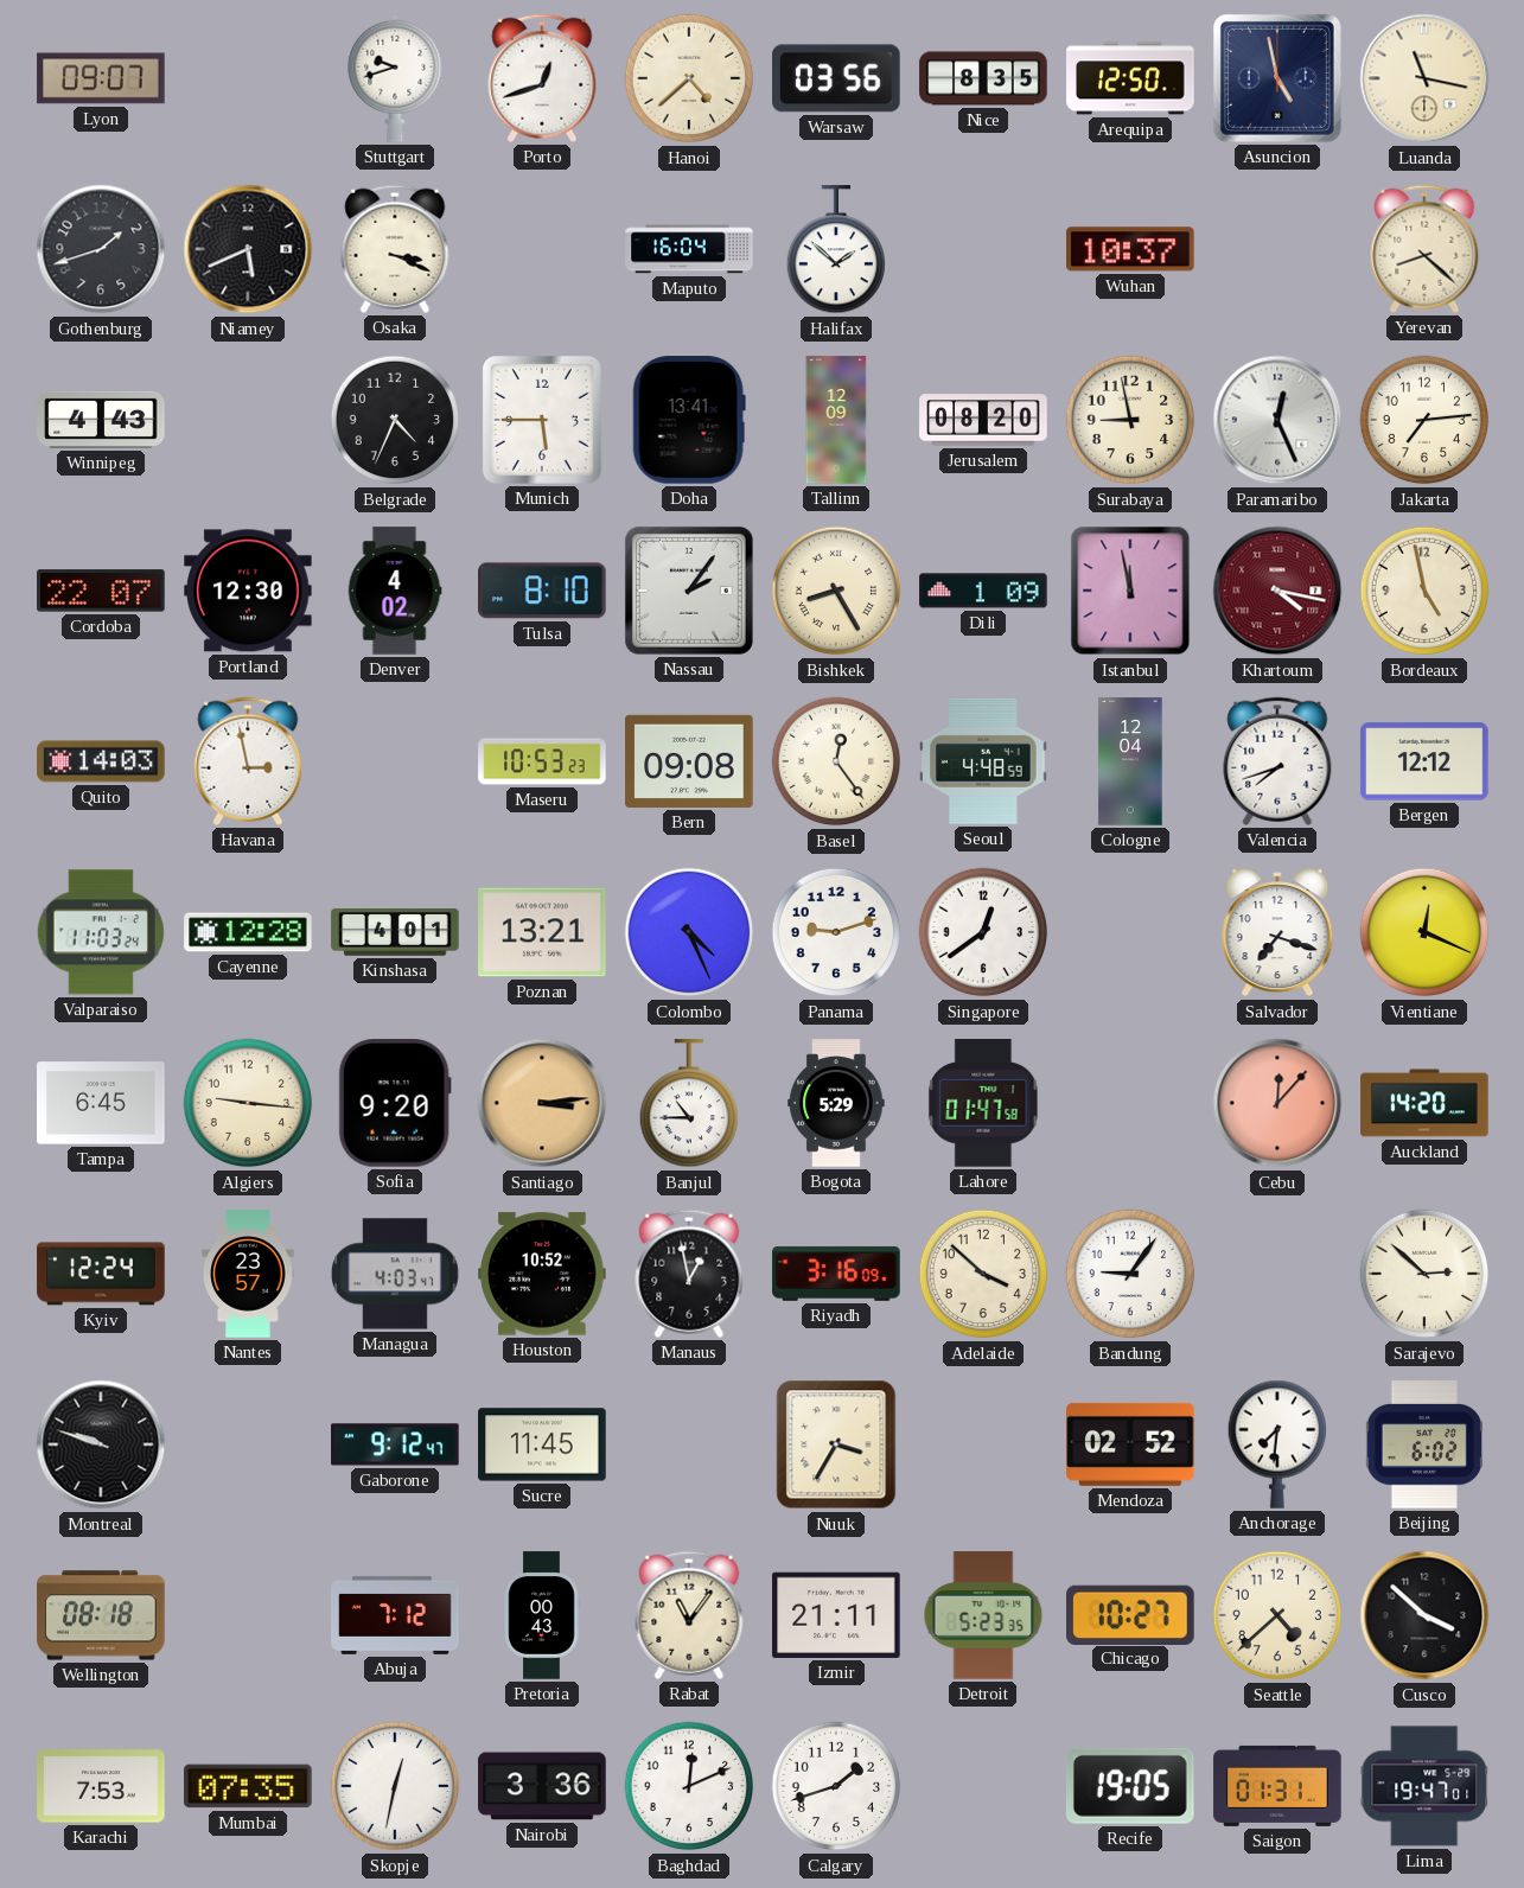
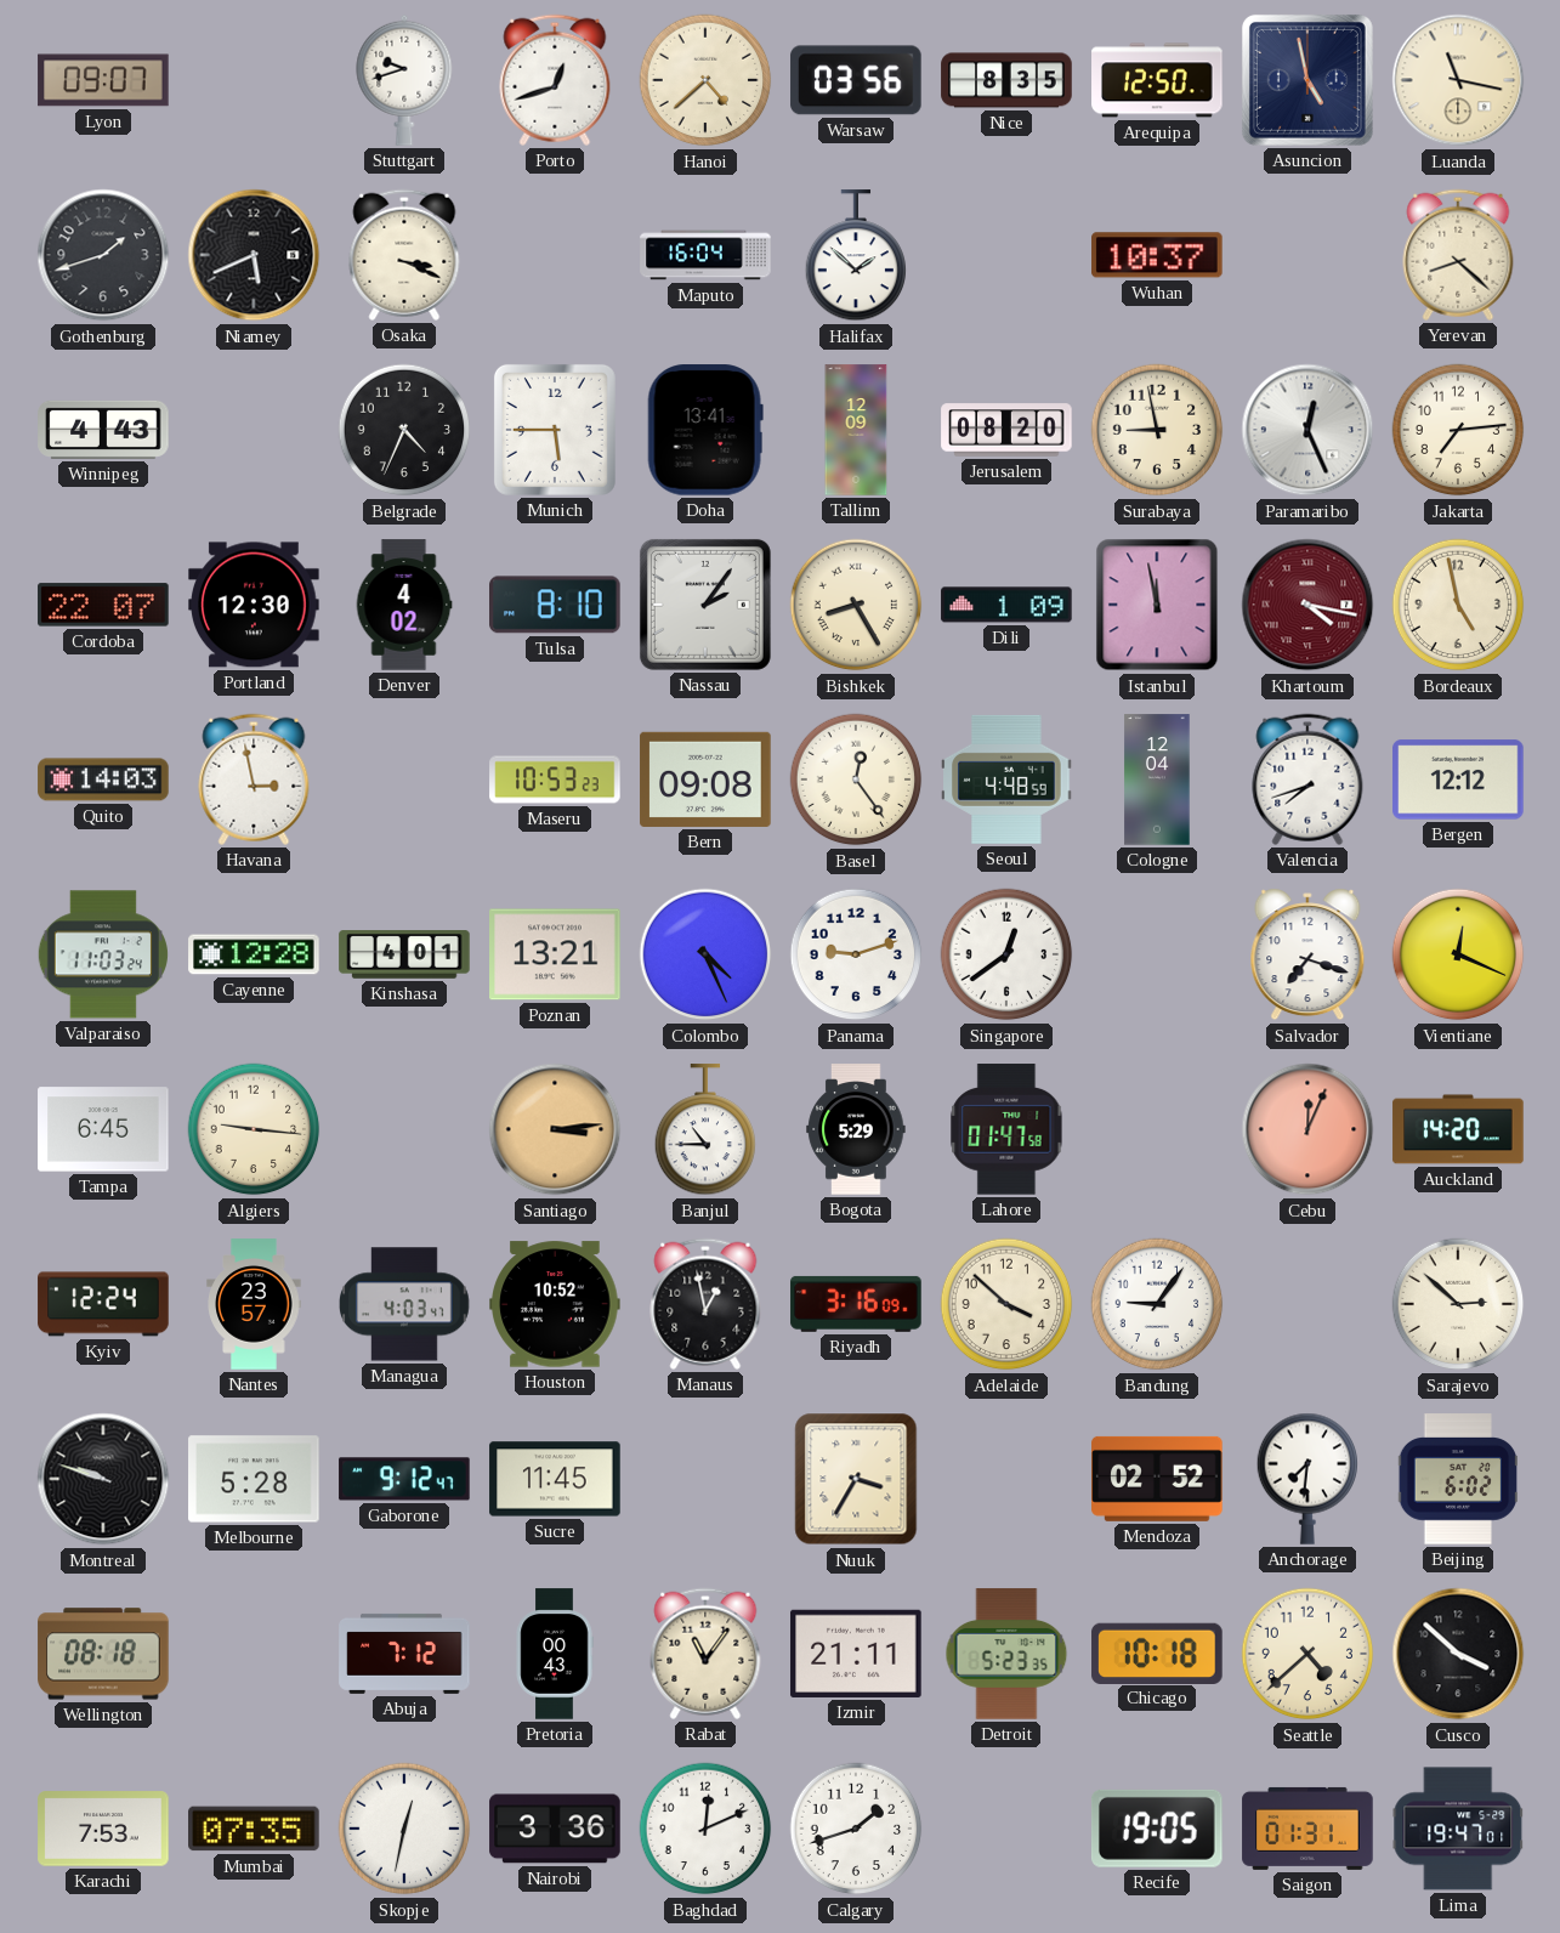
Sofia: 9:20 -> none
Cebu: 12:07 -> 12:04
Melbourne: none -> 5:28
Chicago: 10:27 -> 10:18
